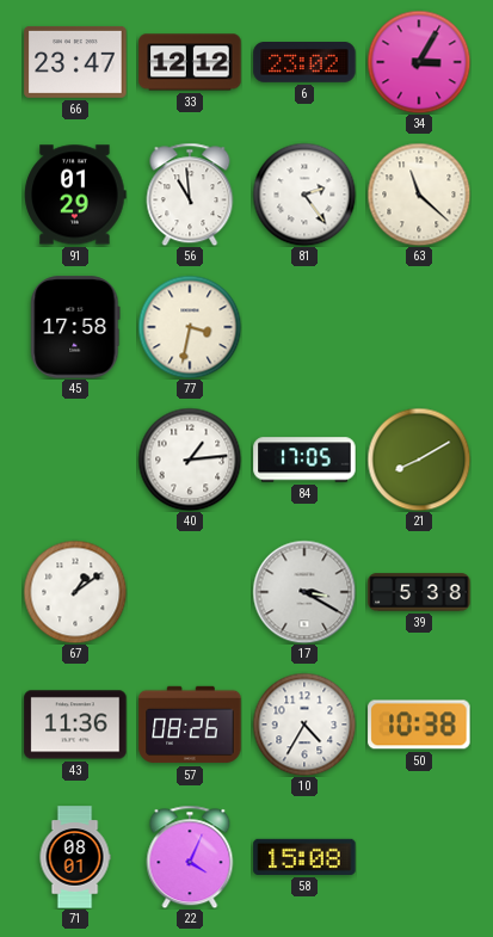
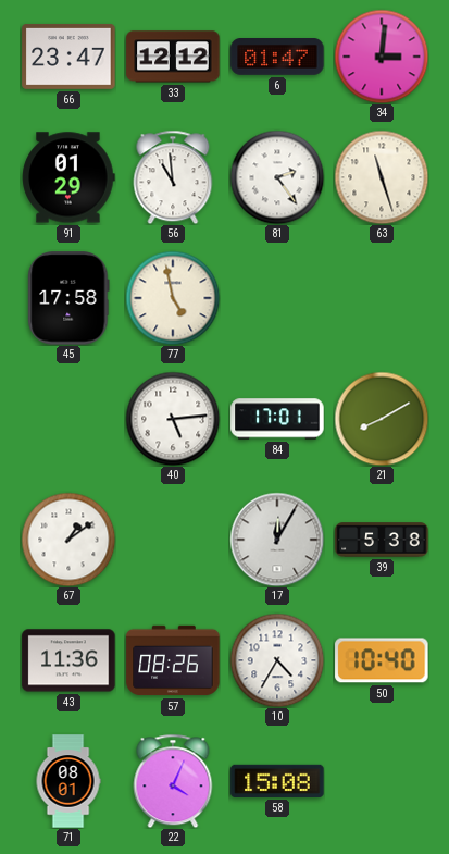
6: 23:02 -> 01:47
34: 3:05 -> 3:01
63: 11:22 -> 11:27
77: 3:32 -> 4:58
40: 1:14 -> 5:14
84: 17:05 -> 17:01
17: 3:20 -> 12:05
50: 10:38 -> 10:40
